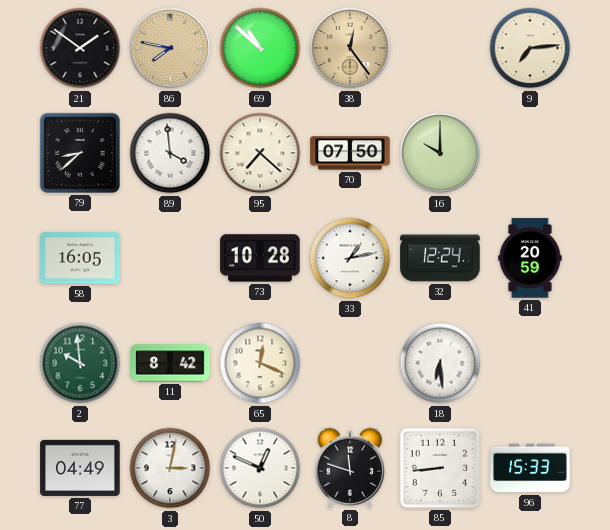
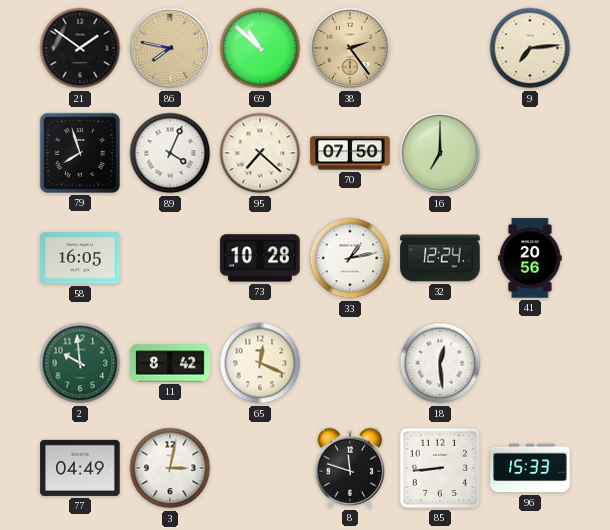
38: 12:24 -> 2:24
79: 8:38 -> 7:57
89: 3:59 -> 4:04
16: 10:00 -> 7:00
41: 20:59 -> 20:56
18: 6:29 -> 12:29
50: 12:49 -> none
